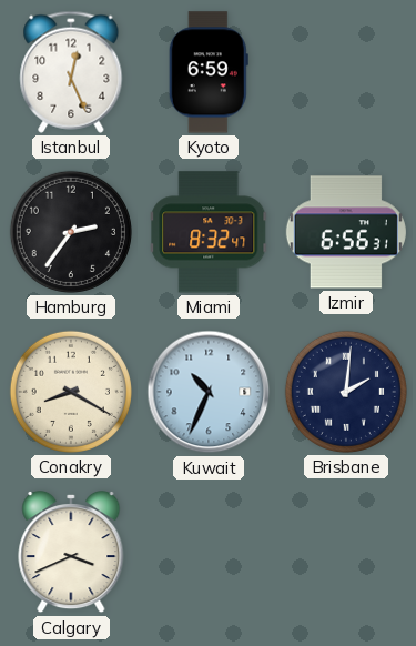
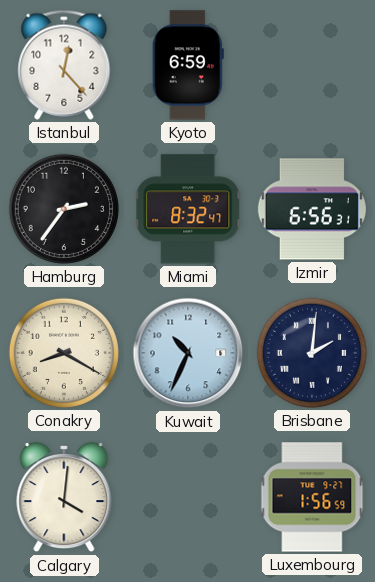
Istanbul: 12:26 -> 12:23
Calgary: 3:41 -> 4:01
Luxembourg: none -> 1:56
